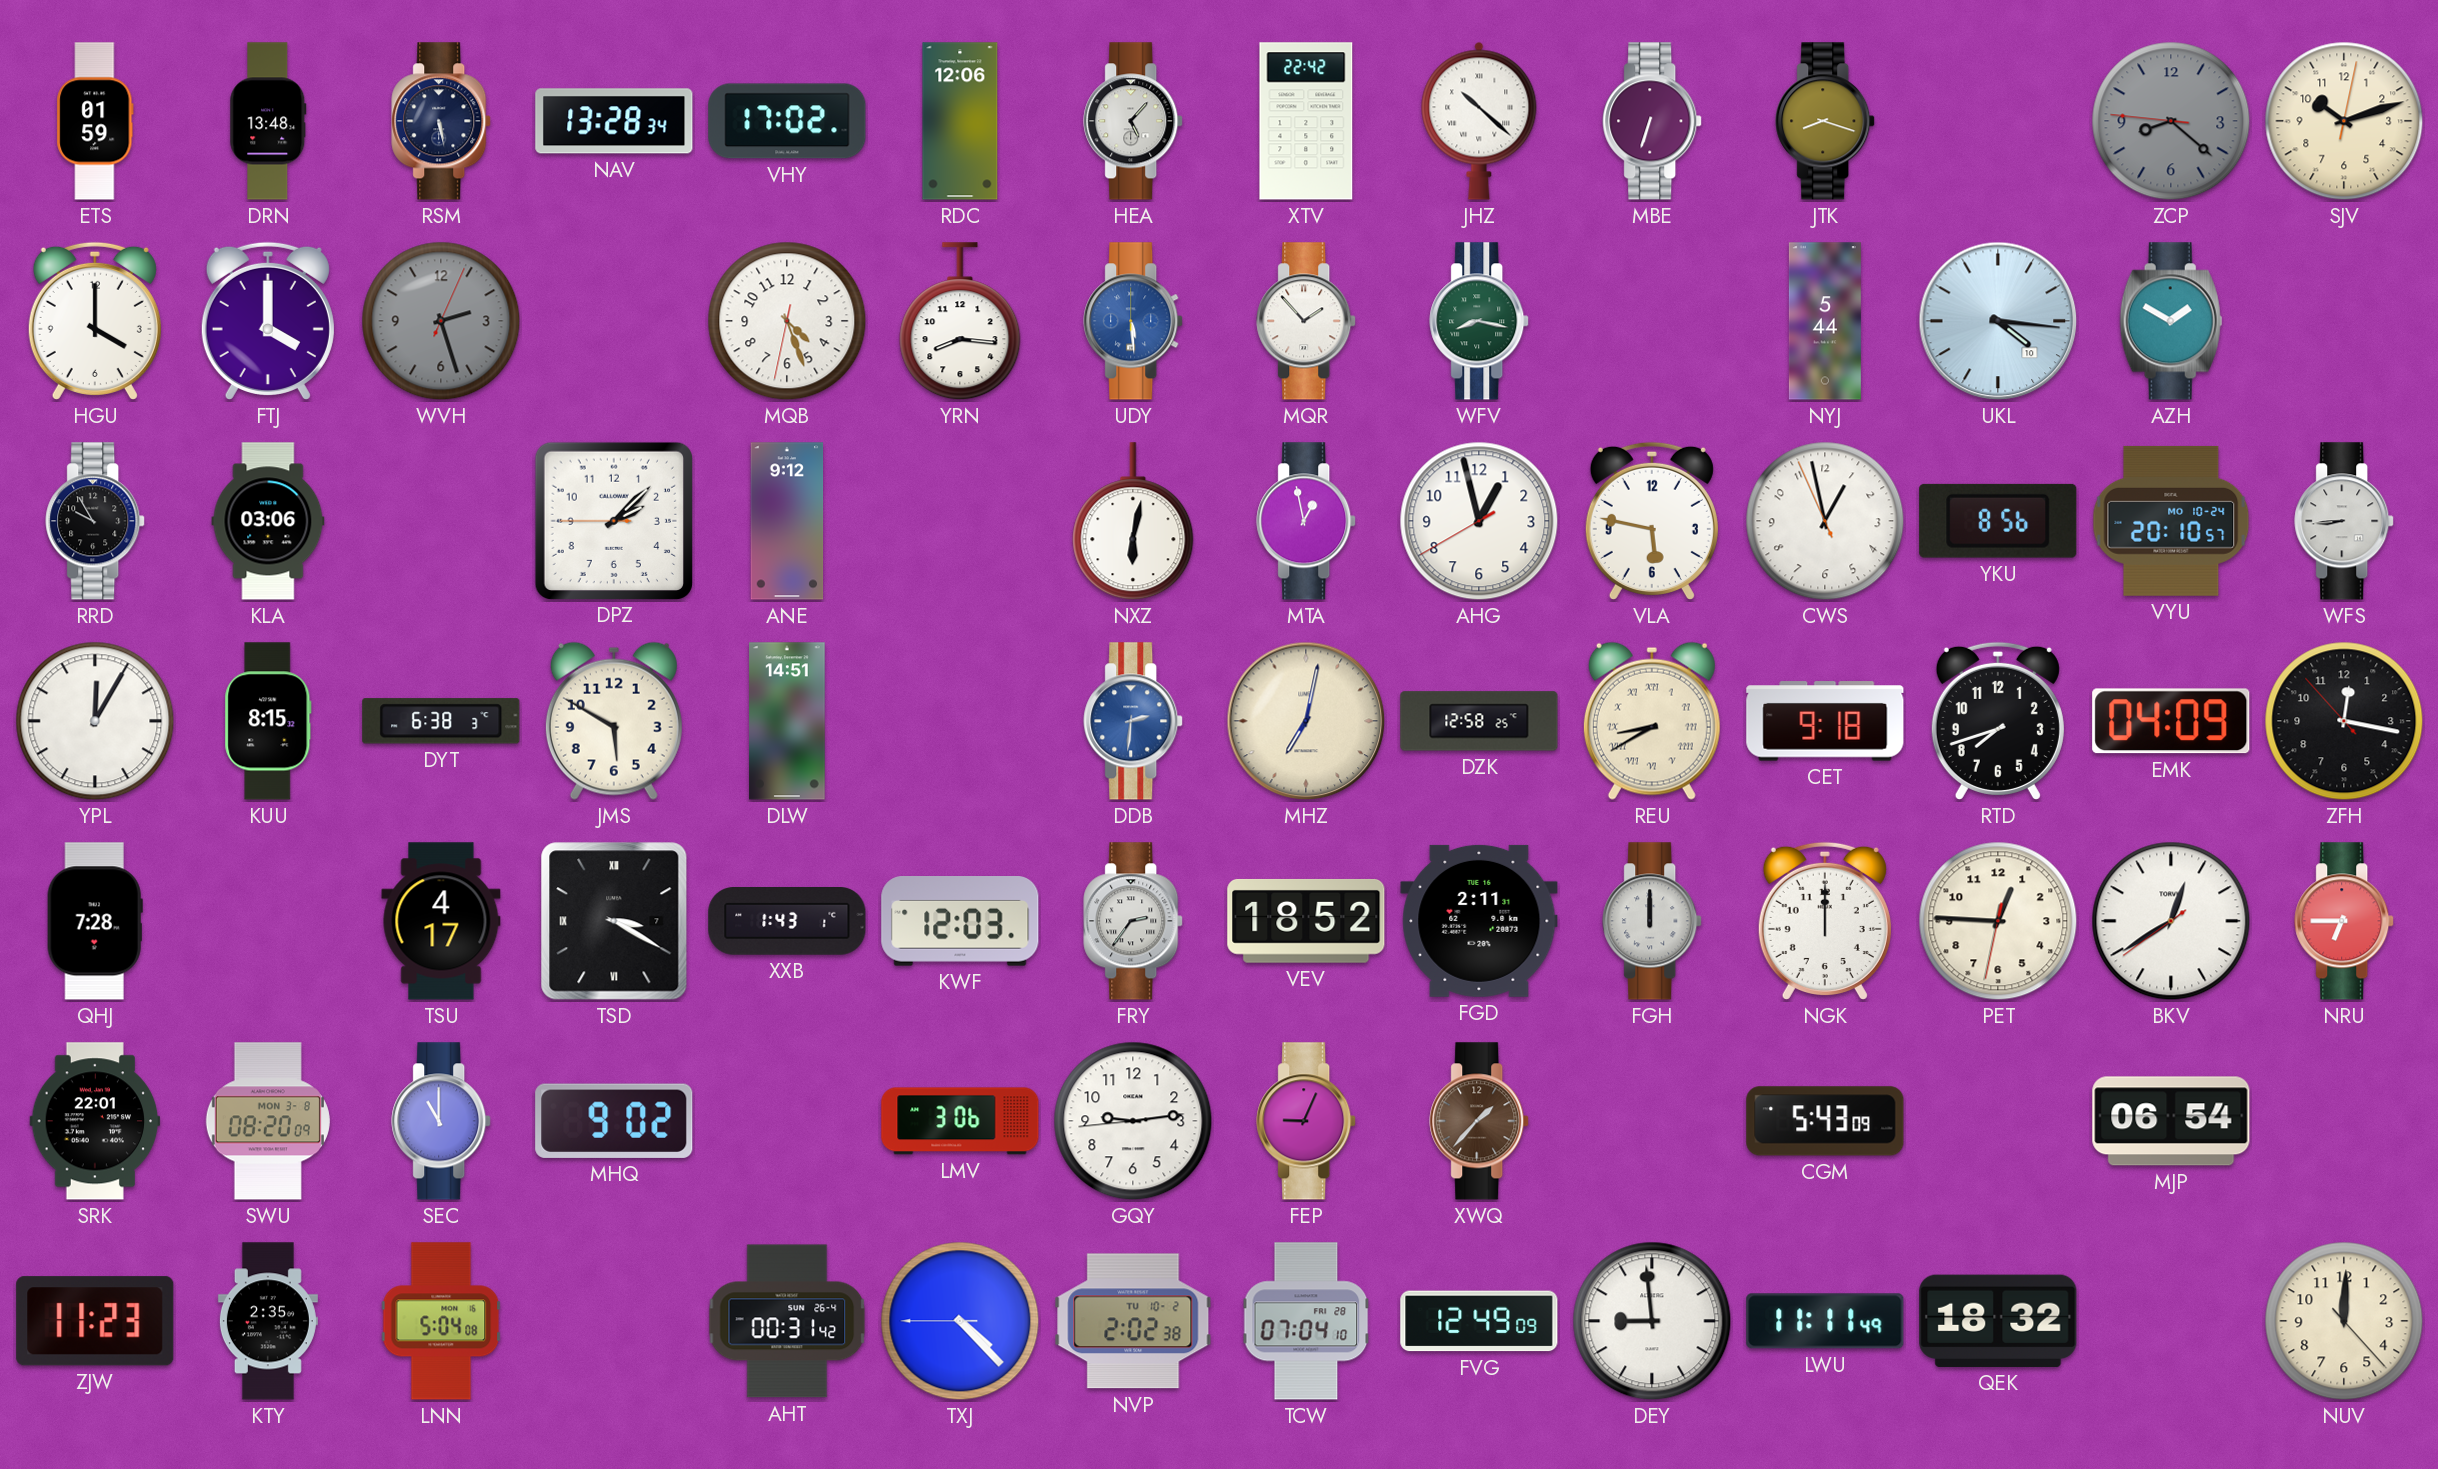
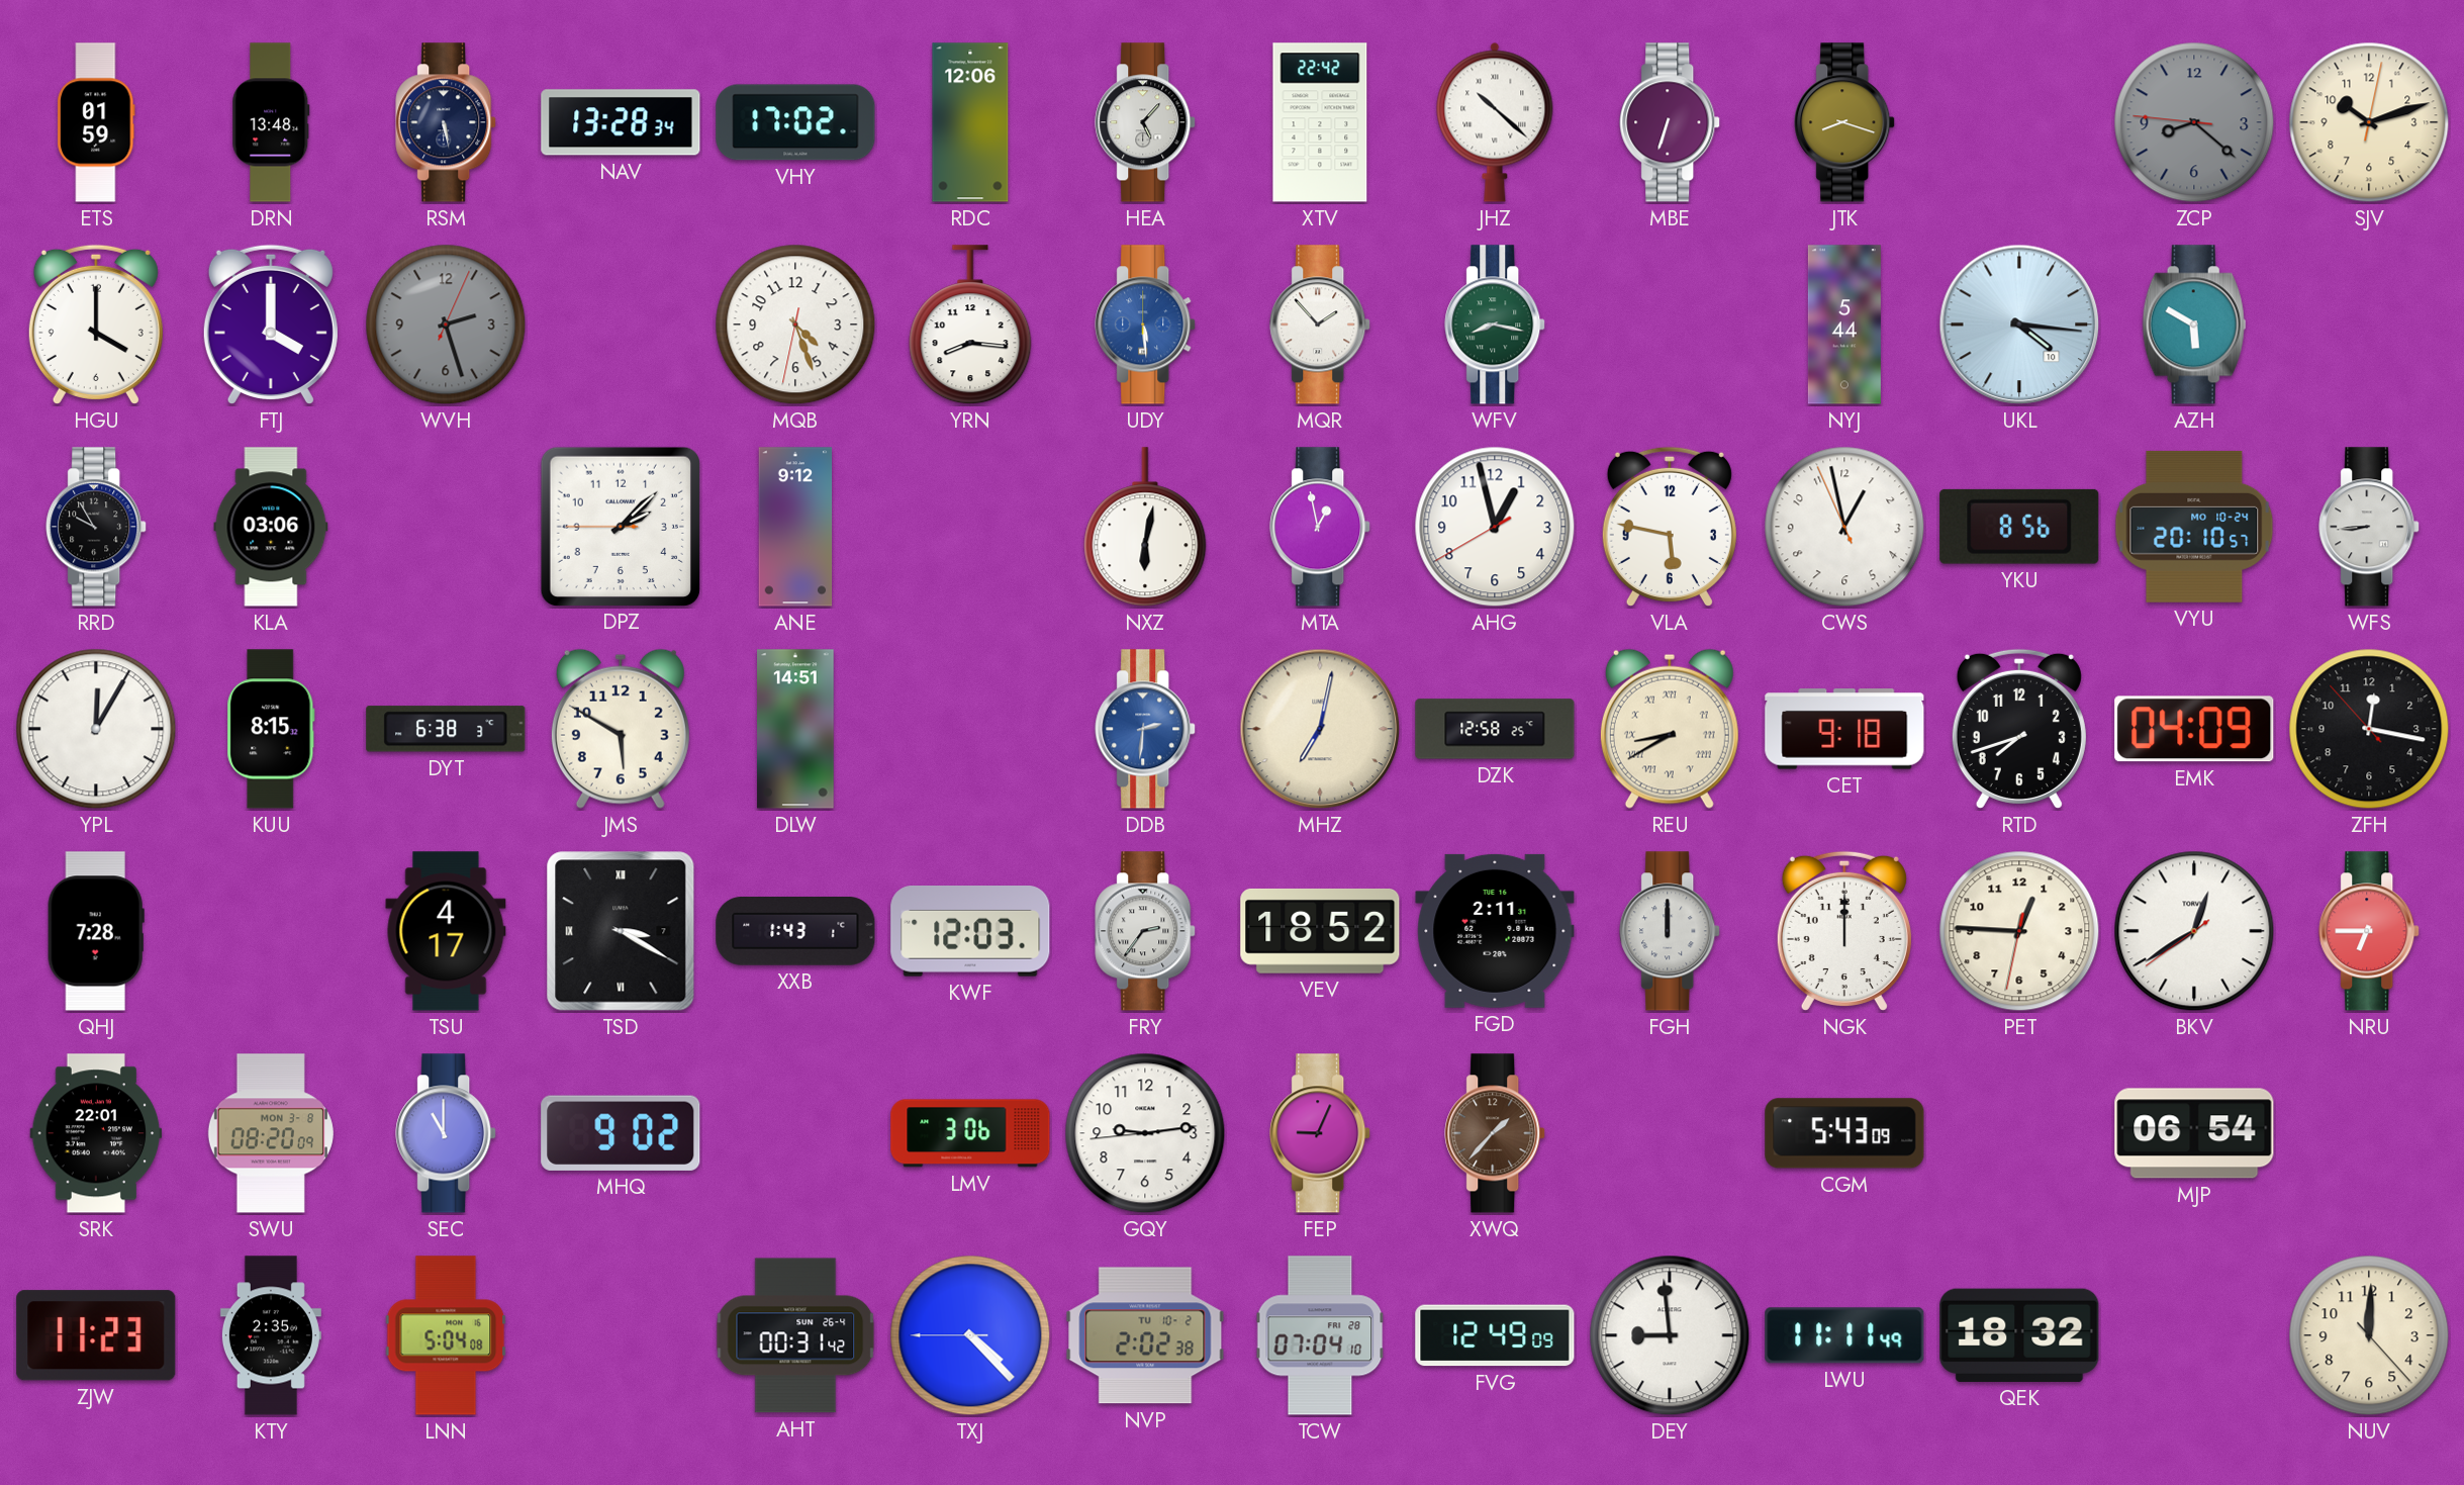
AZH: 1:50 -> 5:50
